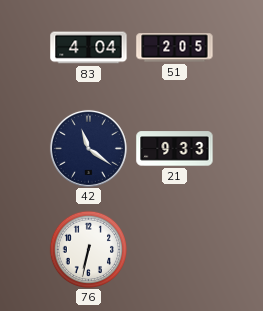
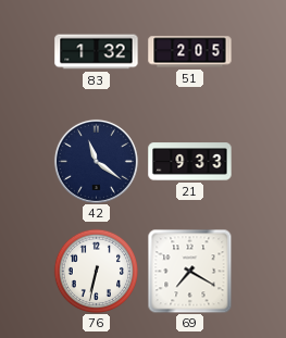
83: 4:04 -> 1:32
69: none -> 7:20
